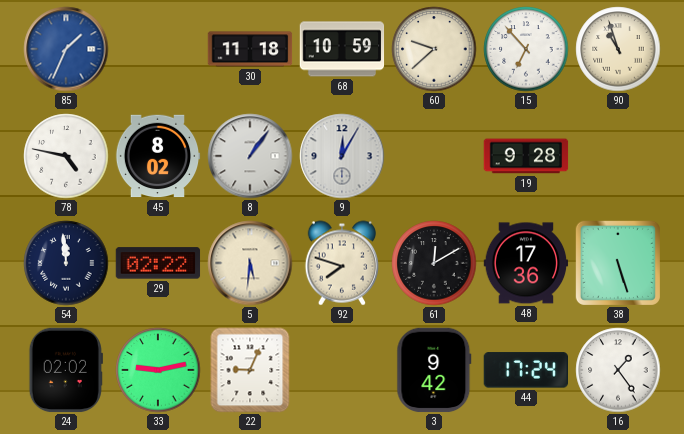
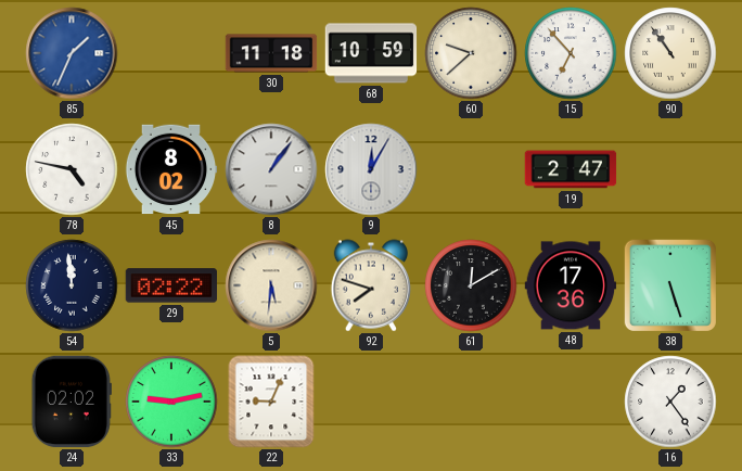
90: 10:57 -> 10:54
19: 9:28 -> 2:47
3: 9:42 -> none
44: 17:24 -> none
